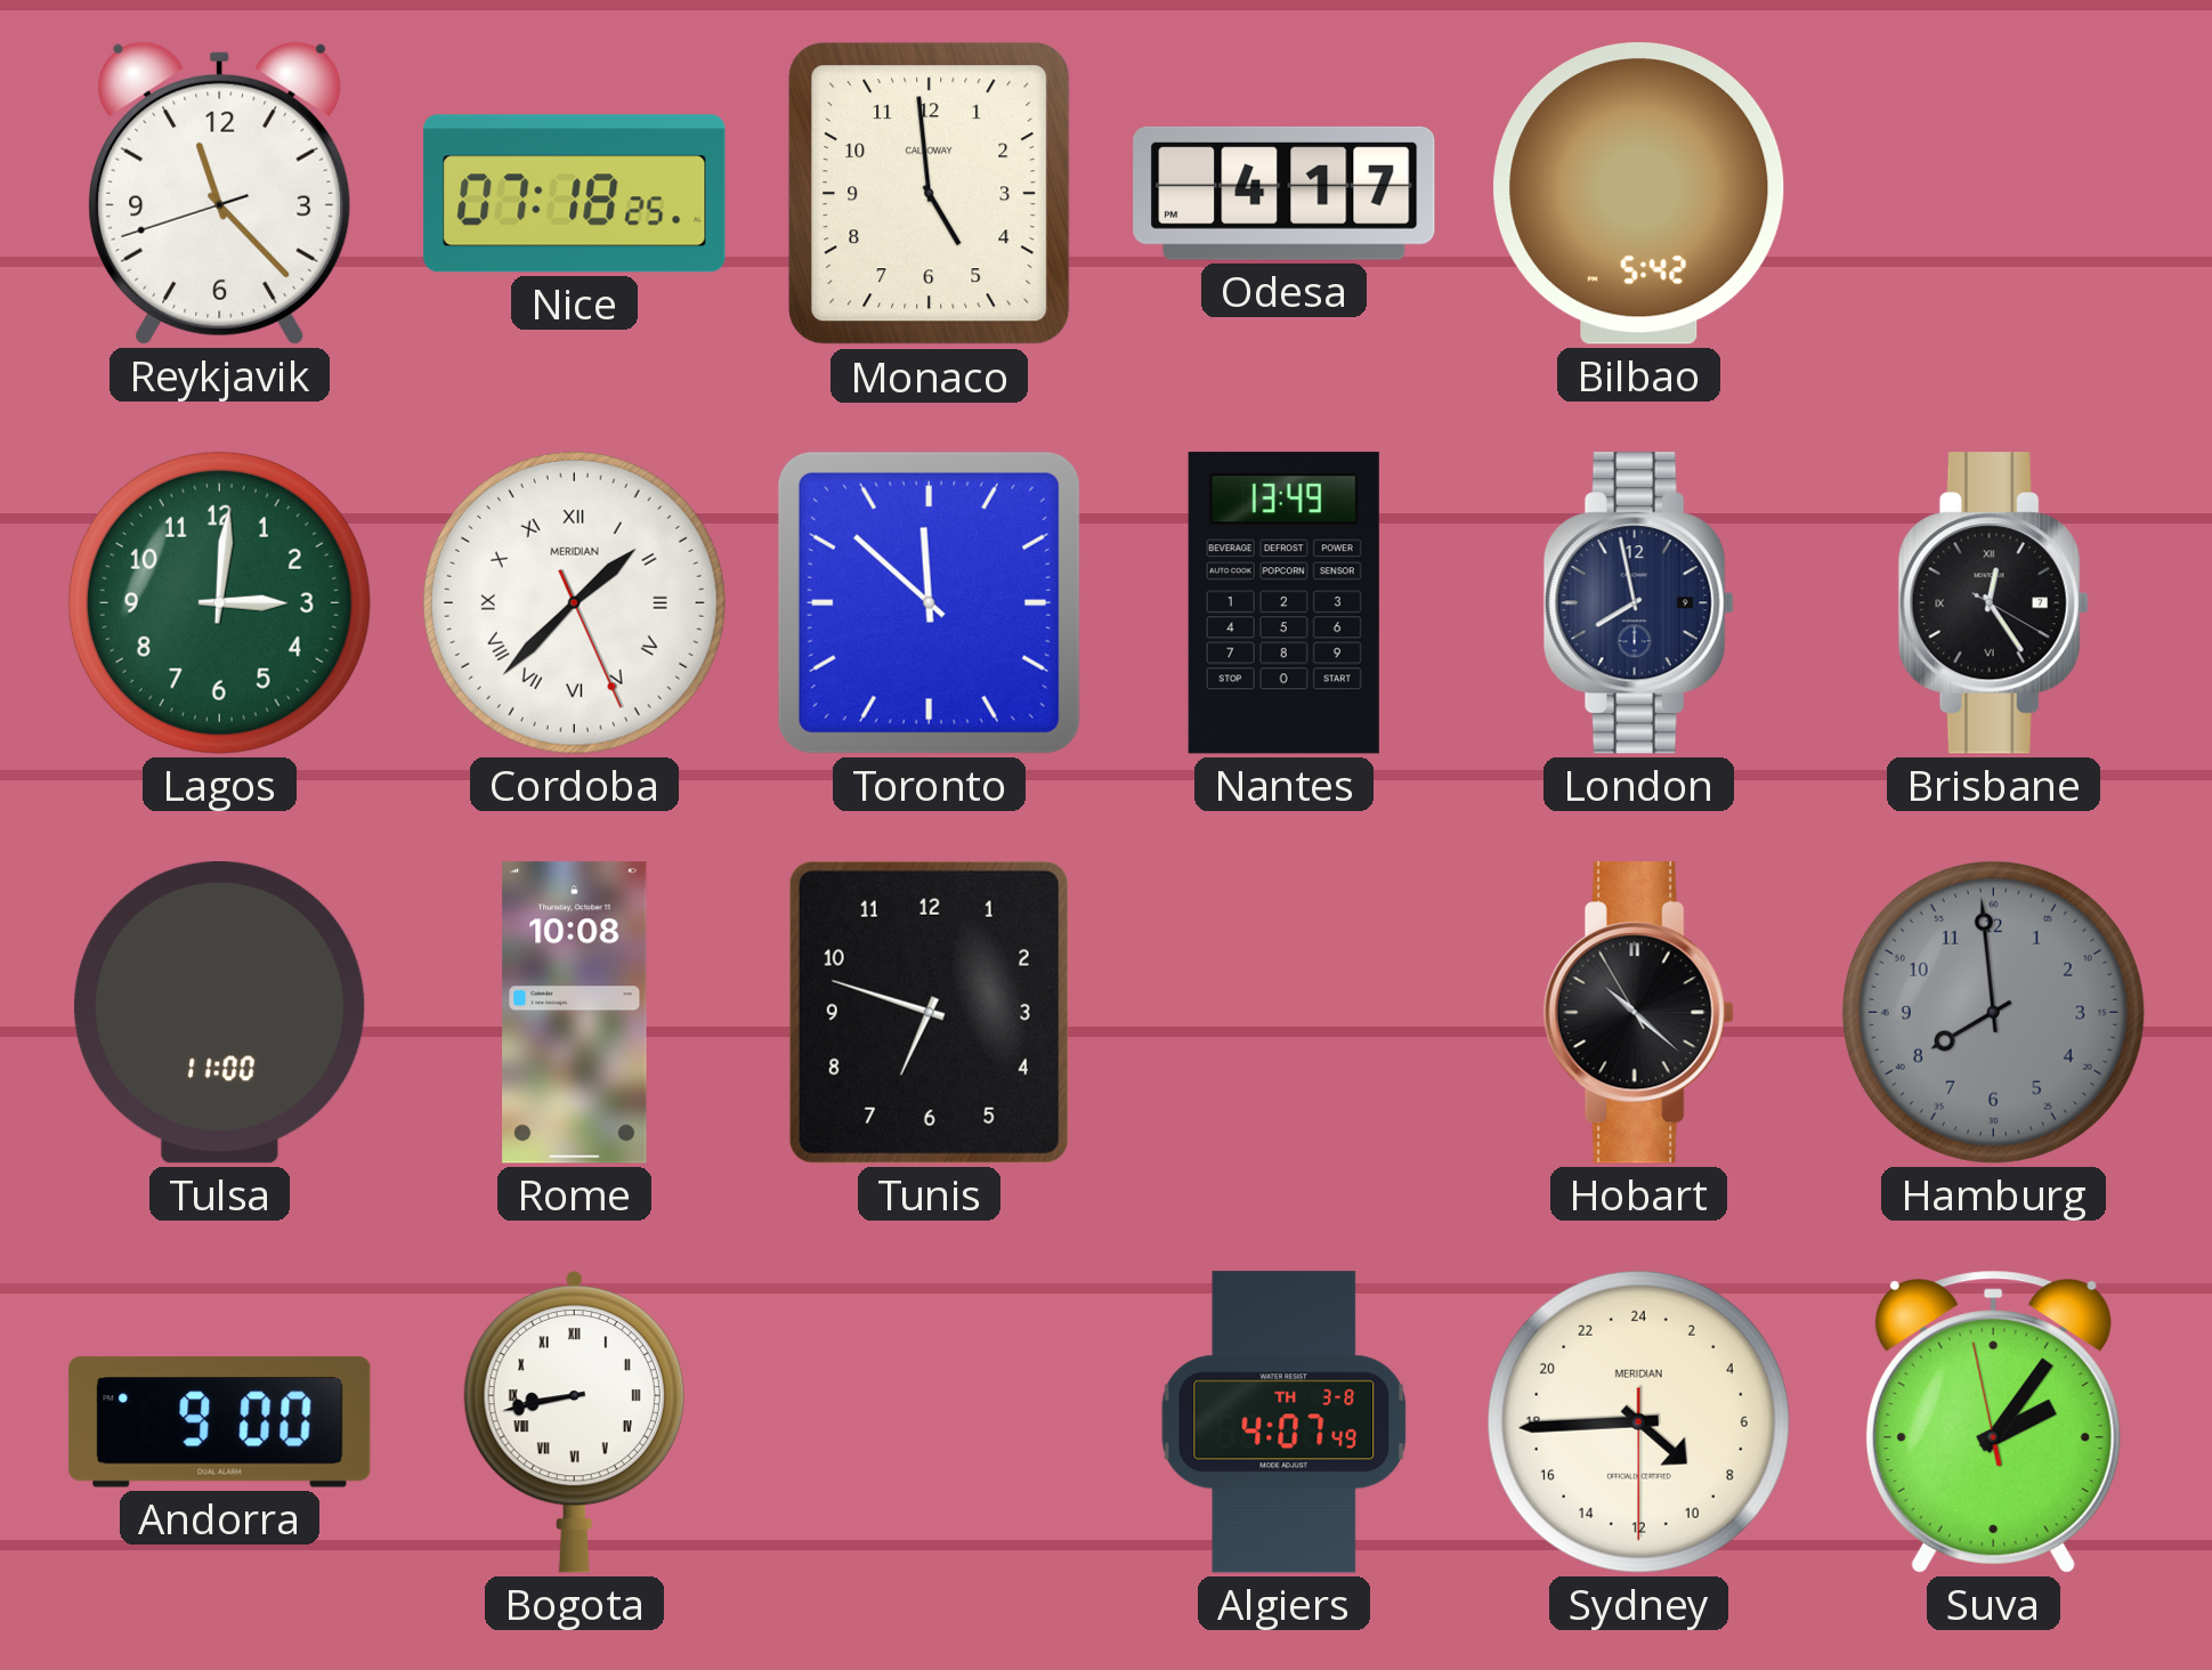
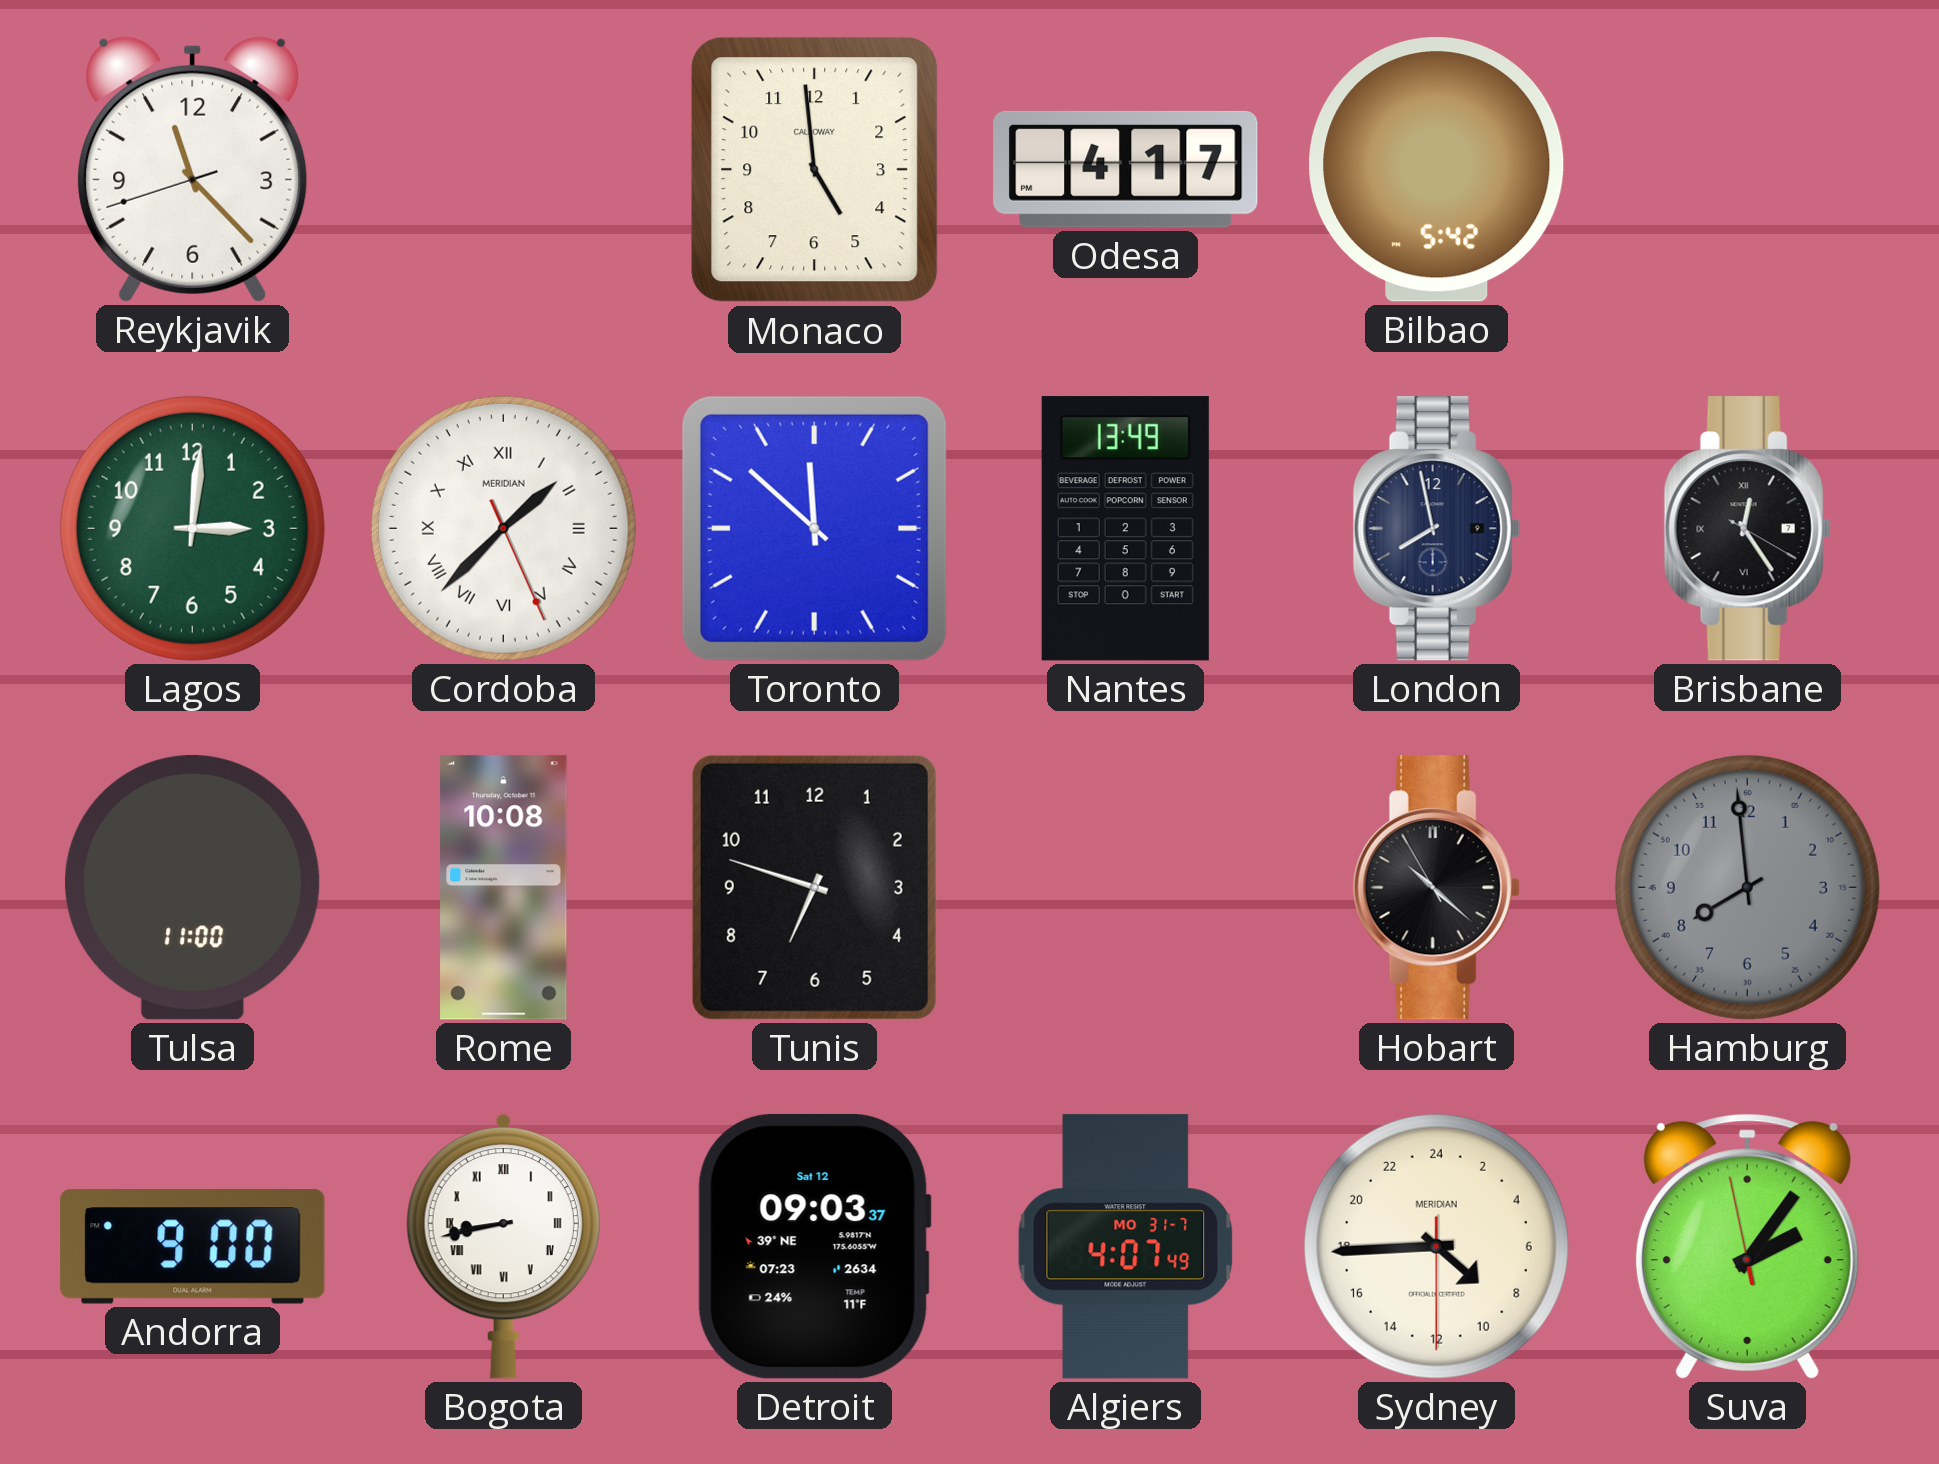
Nice: 07:18 -> none
Detroit: none -> 09:03
Algiers date: TH 3-8 -> MO 31-7
